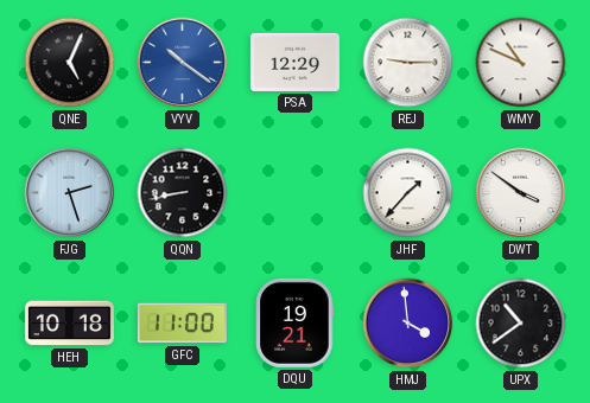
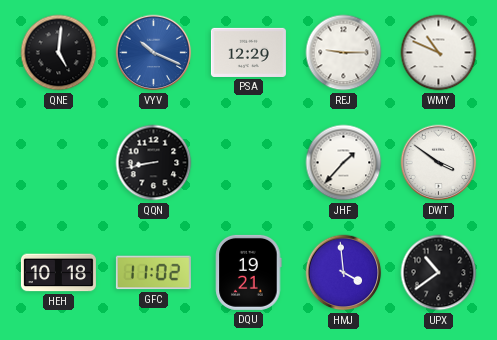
QNE: 5:04 -> 5:01
VYV: 10:21 -> 10:19
FJG: 2:27 -> none
GFC: 11:00 -> 11:02
